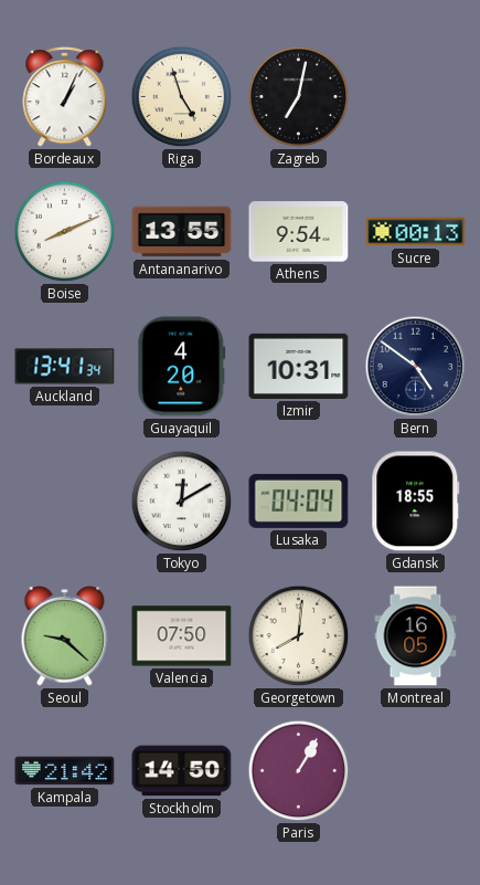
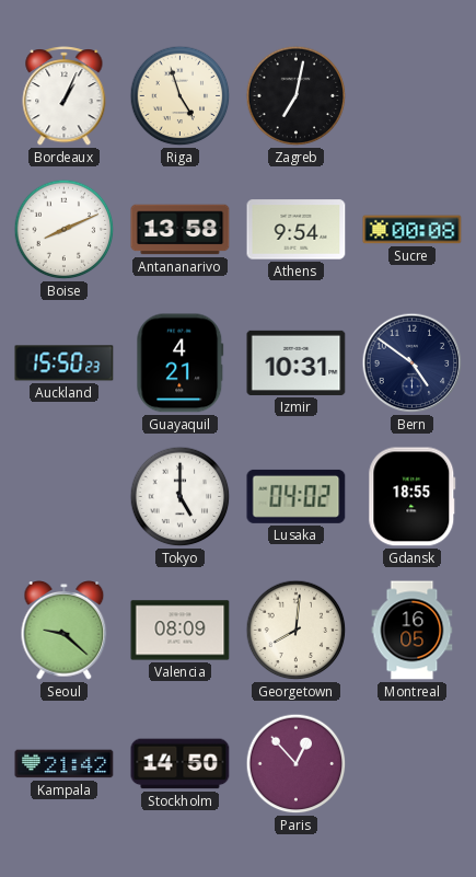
Antananarivo: 13:55 -> 13:58
Sucre: 00:13 -> 00:08
Auckland: 13:41 -> 15:50
Guayaquil: 4:20 -> 4:21
Tokyo: 12:10 -> 5:00
Lusaka: 04:04 -> 04:02
Valencia: 07:50 -> 08:09
Paris: 1:05 -> 12:53
